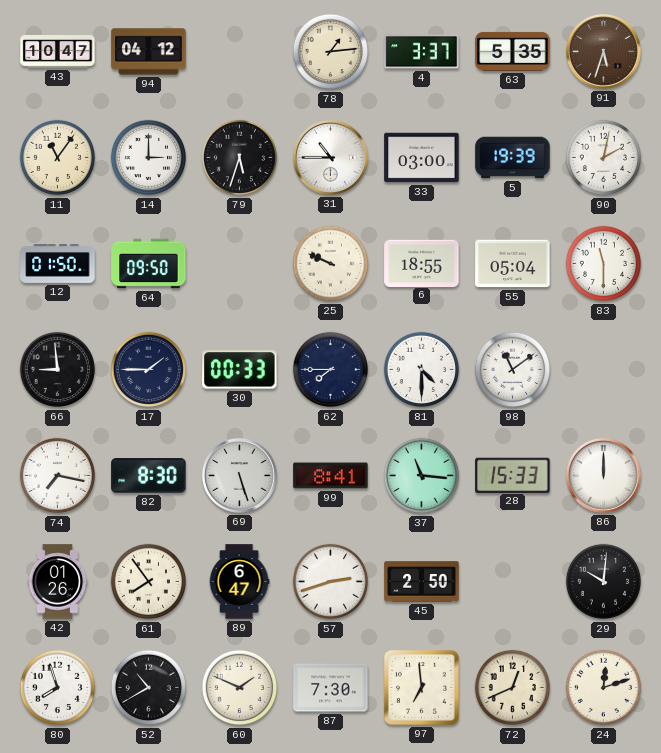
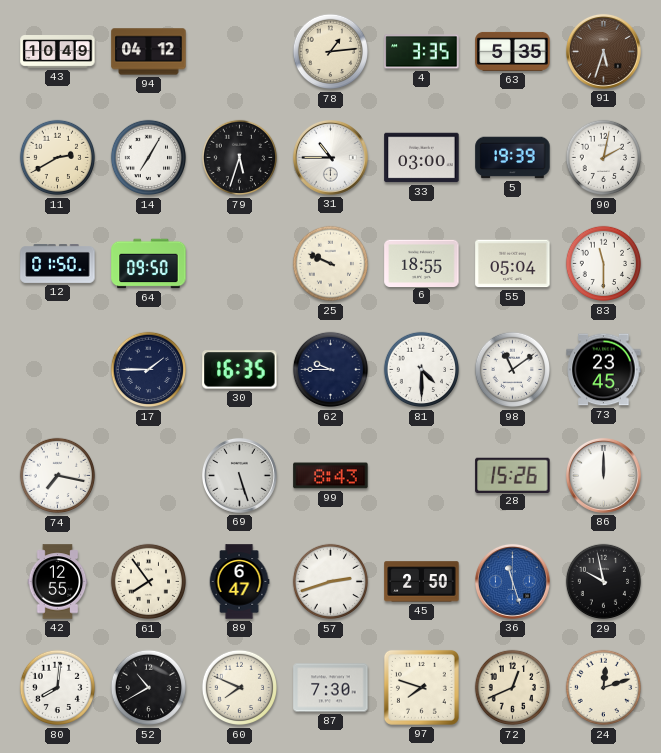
43: 10:47 -> 10:49
4: 3:37 -> 3:35
11: 11:06 -> 2:40
14: 3:00 -> 7:05
66: 8:59 -> none
30: 00:33 -> 16:35
62: 7:45 -> 9:45
73: none -> 23:45
82: 8:30 -> none
99: 8:41 -> 8:43
37: 11:16 -> none
28: 15:33 -> 15:26
42: 01:26 -> 12:55
36: none -> 11:27
29: 10:01 -> 9:58
80: 7:57 -> 8:01
60: 1:49 -> 7:49
97: 6:59 -> 7:48
